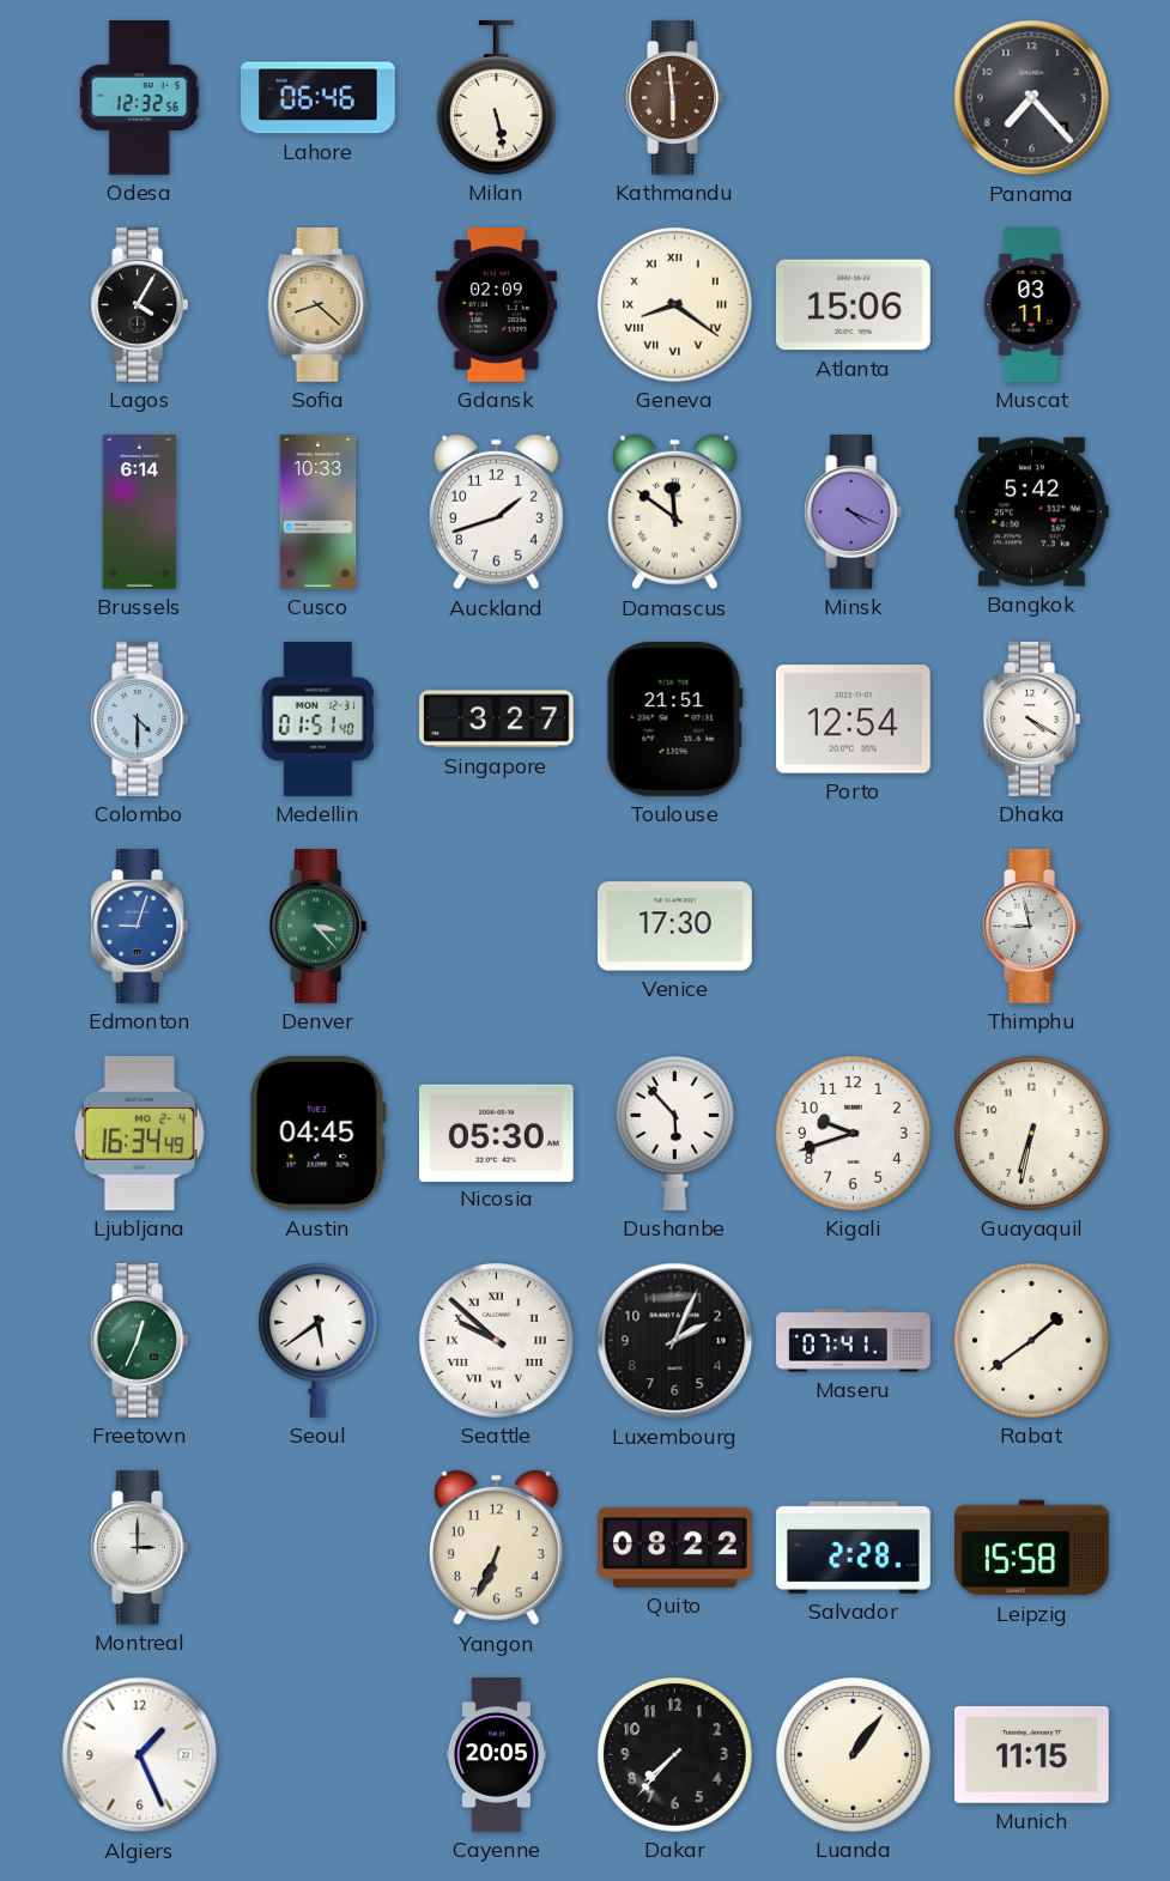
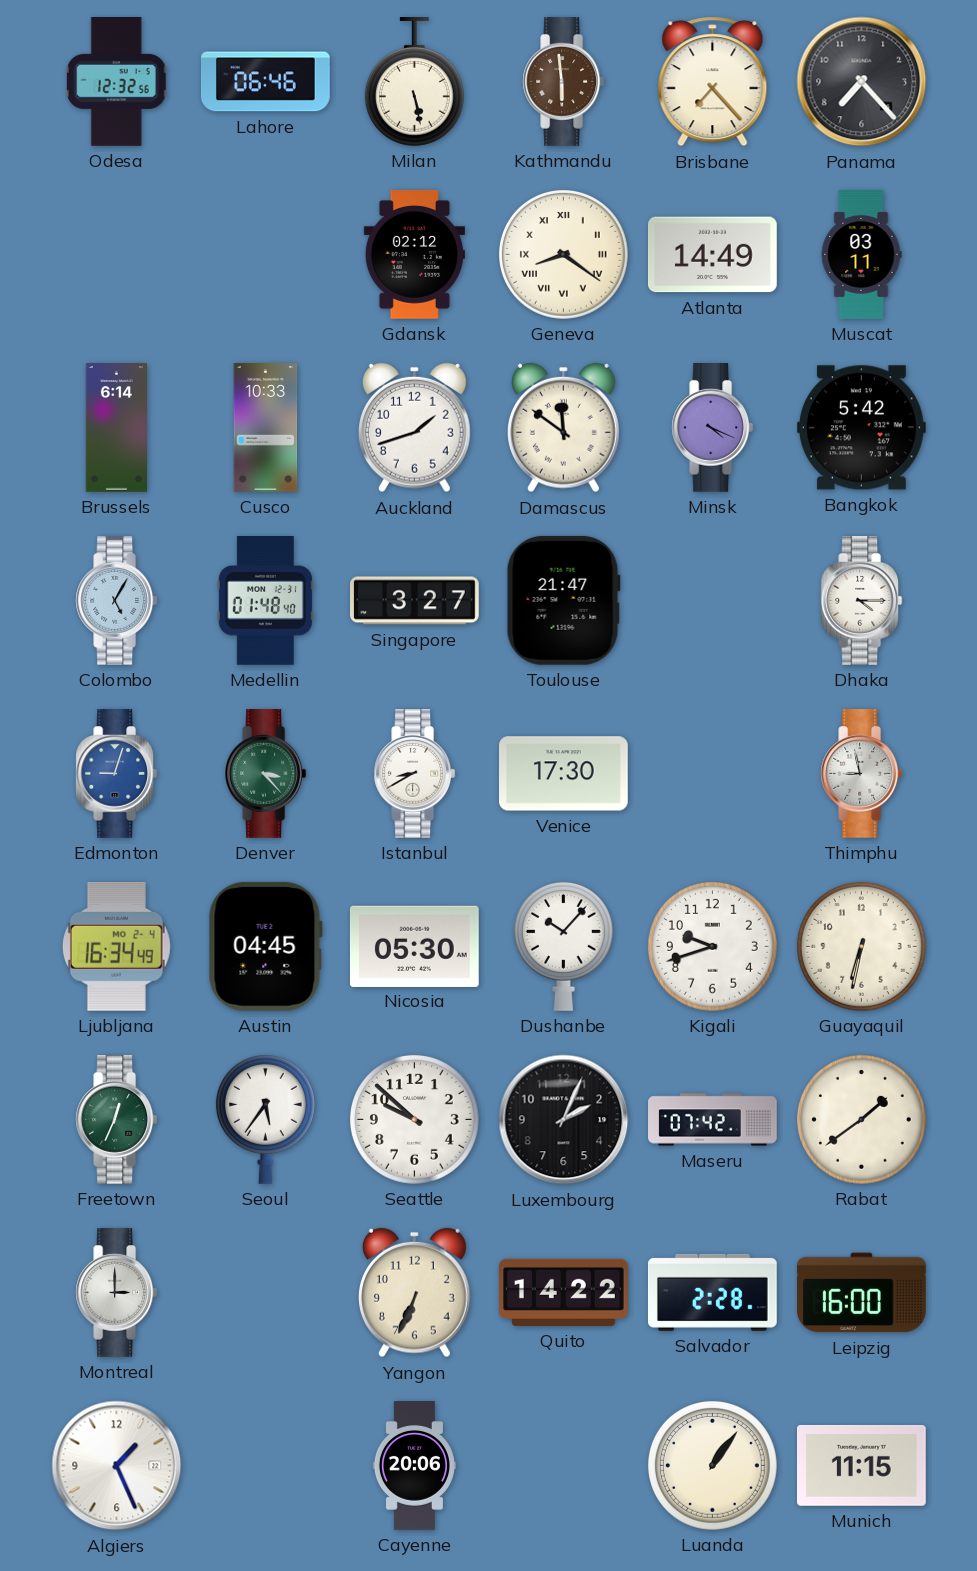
Brisbane: none -> 7:23
Lagos: 4:05 -> none
Sofia: 8:22 -> none
Gdansk: 02:09 -> 02:12
Atlanta: 15:06 -> 14:49
Colombo: 4:30 -> 5:05
Medellin: 01:51 -> 01:48
Toulouse: 21:51 -> 21:47
Porto: 12:54 -> none
Dhaka: 4:20 -> 4:15
Istanbul: none -> 8:40
Dushanbe: 5:53 -> 10:07
Seoul: 5:39 -> 5:36
Seattle numerals: Roman -> Arabic
Maseru: 07:41 -> 07:42
Quito: 08:22 -> 14:22
Leipzig: 15:58 -> 16:00
Cayenne: 20:05 -> 20:06
Dakar: 7:37 -> none
